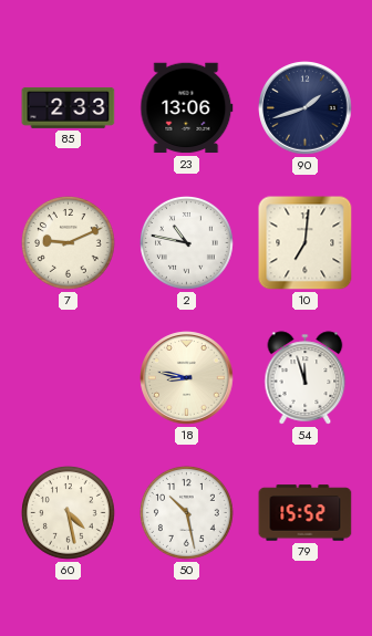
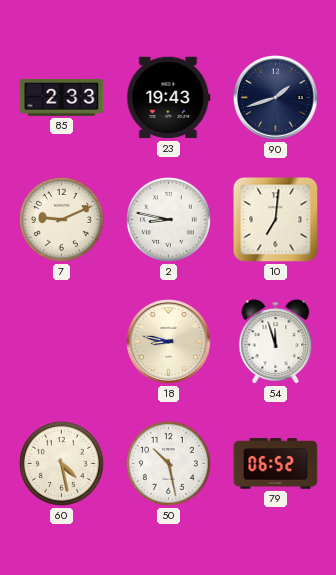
23: 13:06 -> 19:43
2: 10:47 -> 8:47
79: 15:52 -> 06:52
